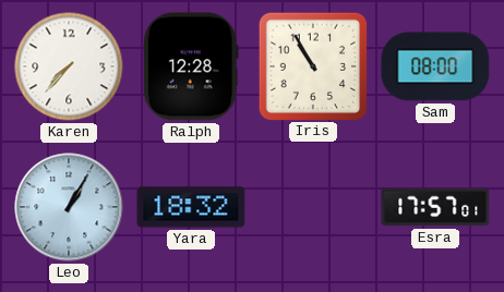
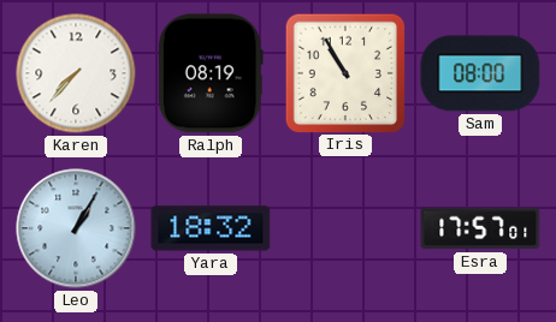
Ralph: 12:28 -> 08:19
